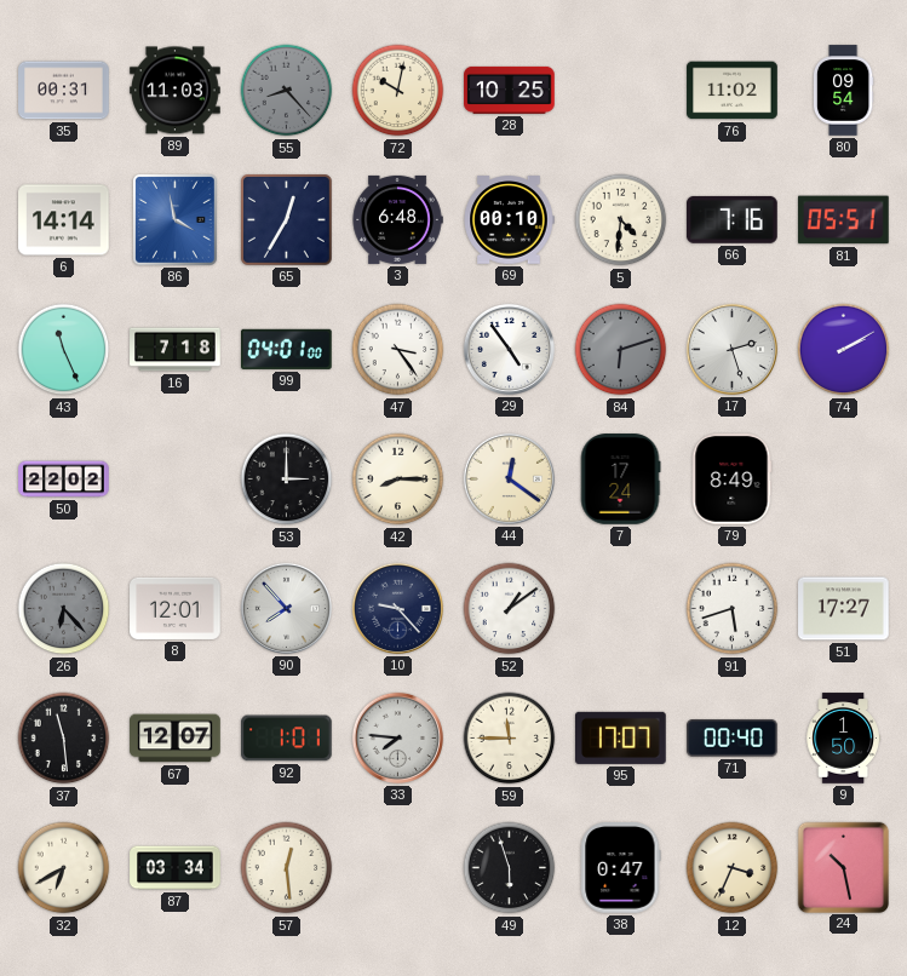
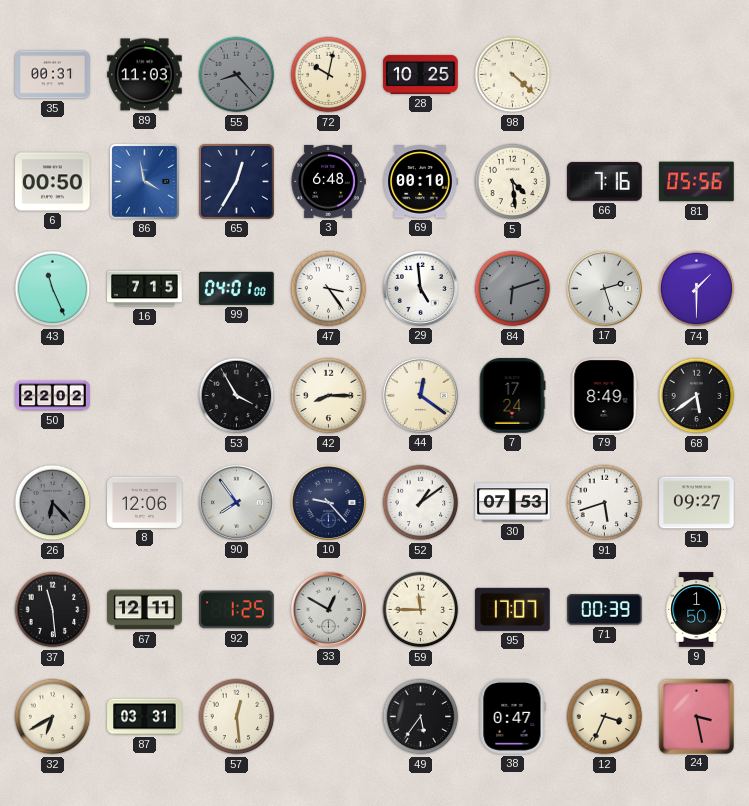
98: none -> 4:22
76: 11:02 -> none
80: 09:54 -> none
6: 14:14 -> 00:50
5: 4:31 -> 4:29
81: 05:51 -> 05:56
16: 7:18 -> 7:15
29: 4:54 -> 4:59
74: 2:10 -> 1:30
53: 3:00 -> 3:55
68: none -> 5:39
8: 12:01 -> 12:06
90: 7:53 -> 7:54
30: none -> 07:53
51: 17:27 -> 09:27
67: 12:07 -> 12:11
92: 1:01 -> 1:25
33: 7:46 -> 12:50
71: 00:40 -> 00:39
87: 03:34 -> 03:31
49: 5:57 -> 5:36
24: 10:28 -> 3:28
